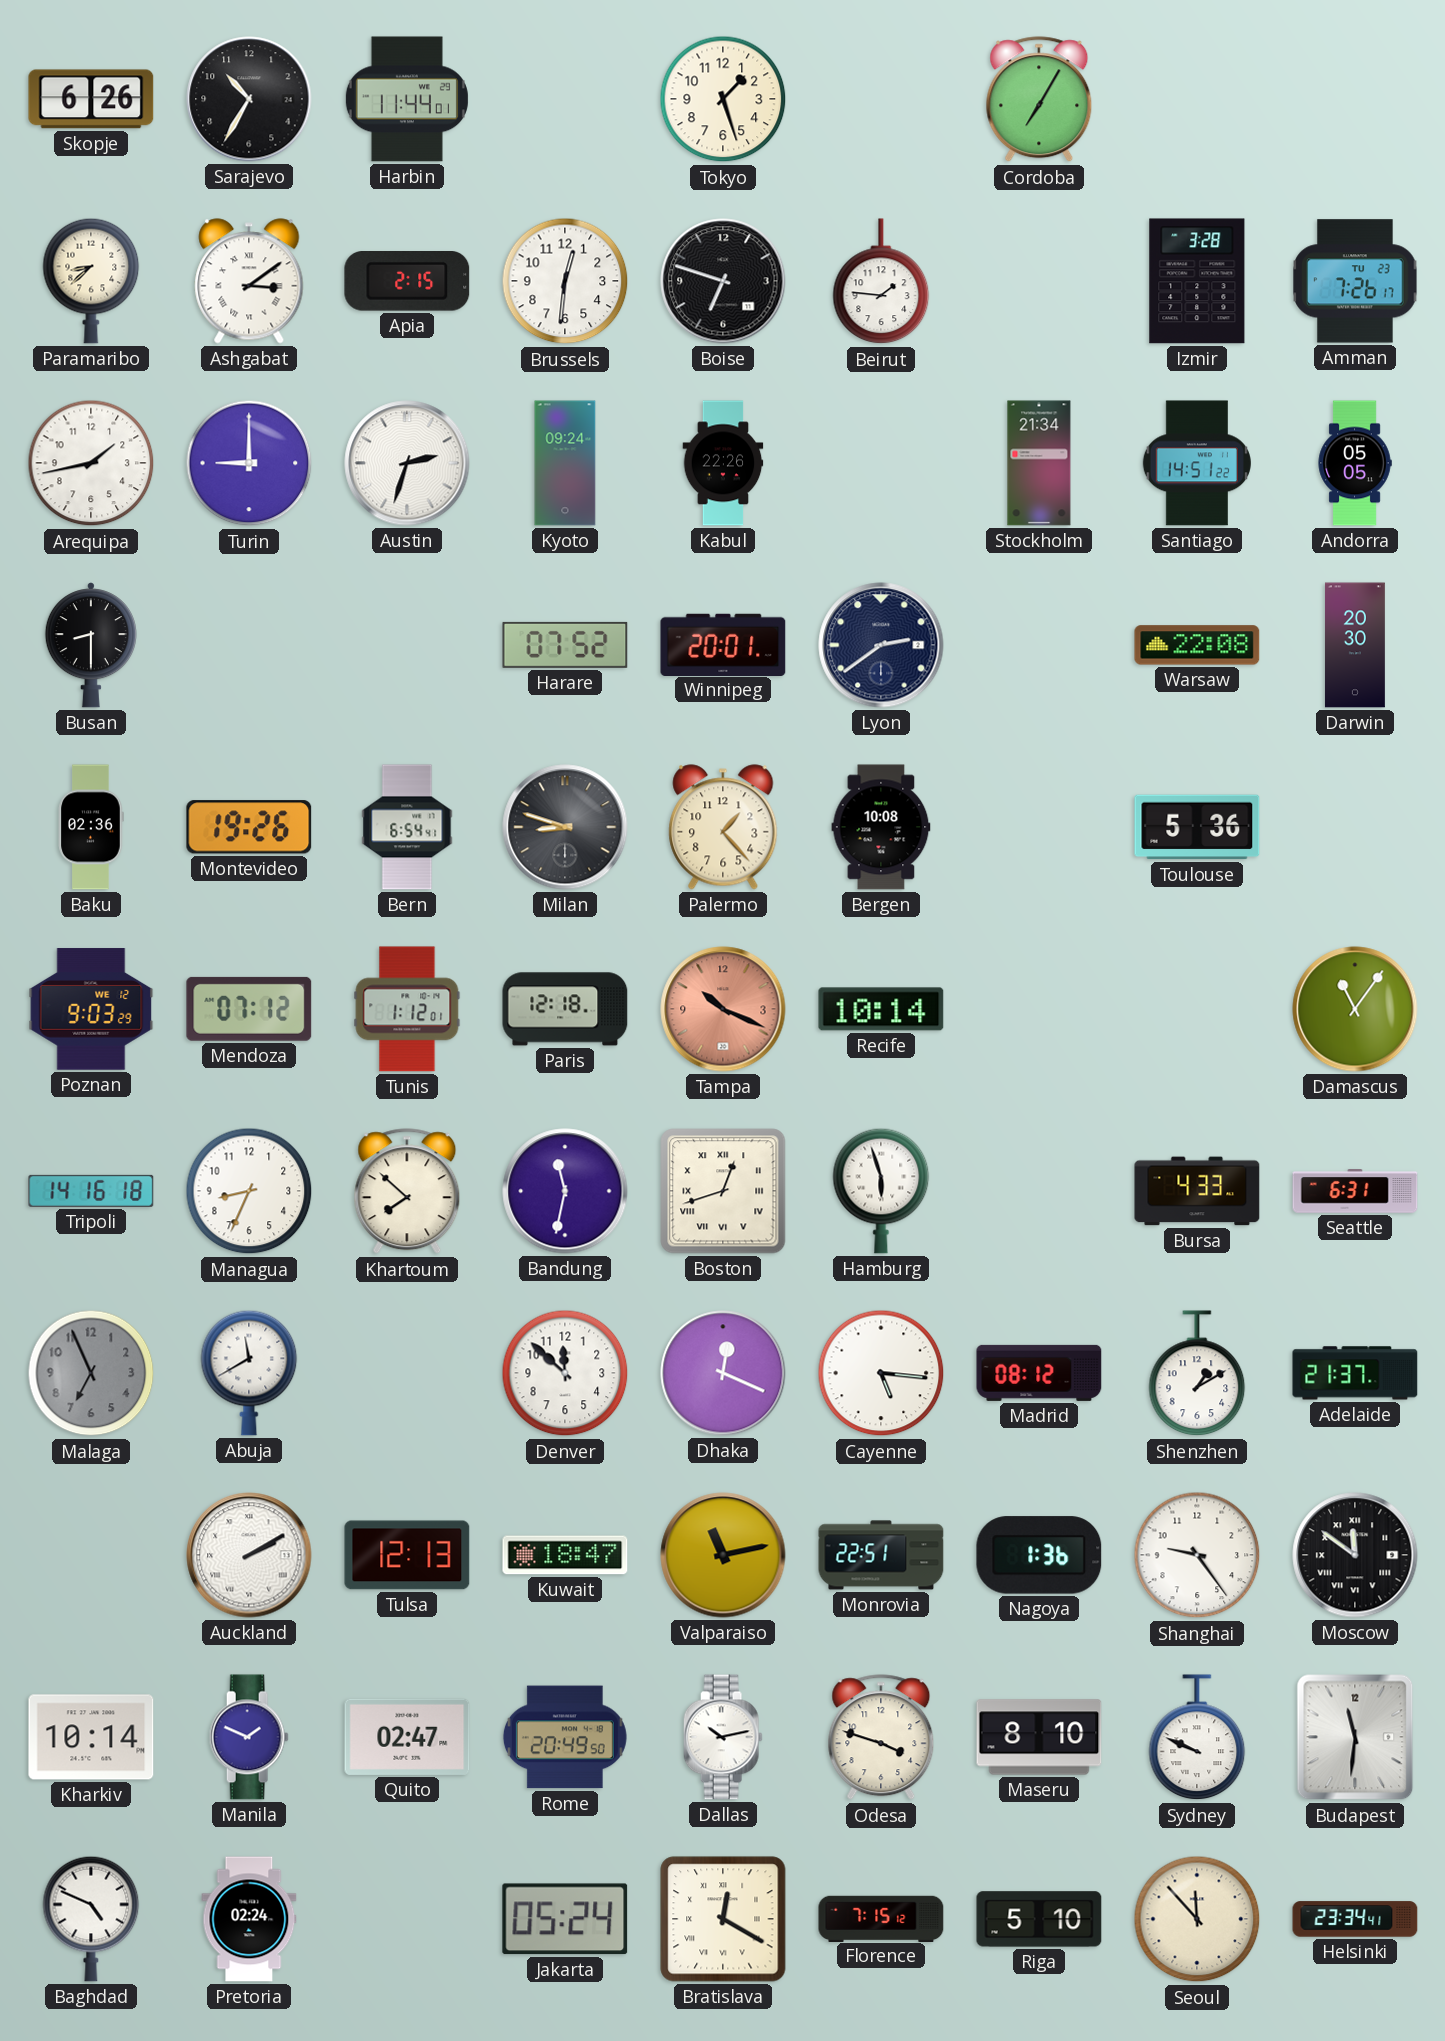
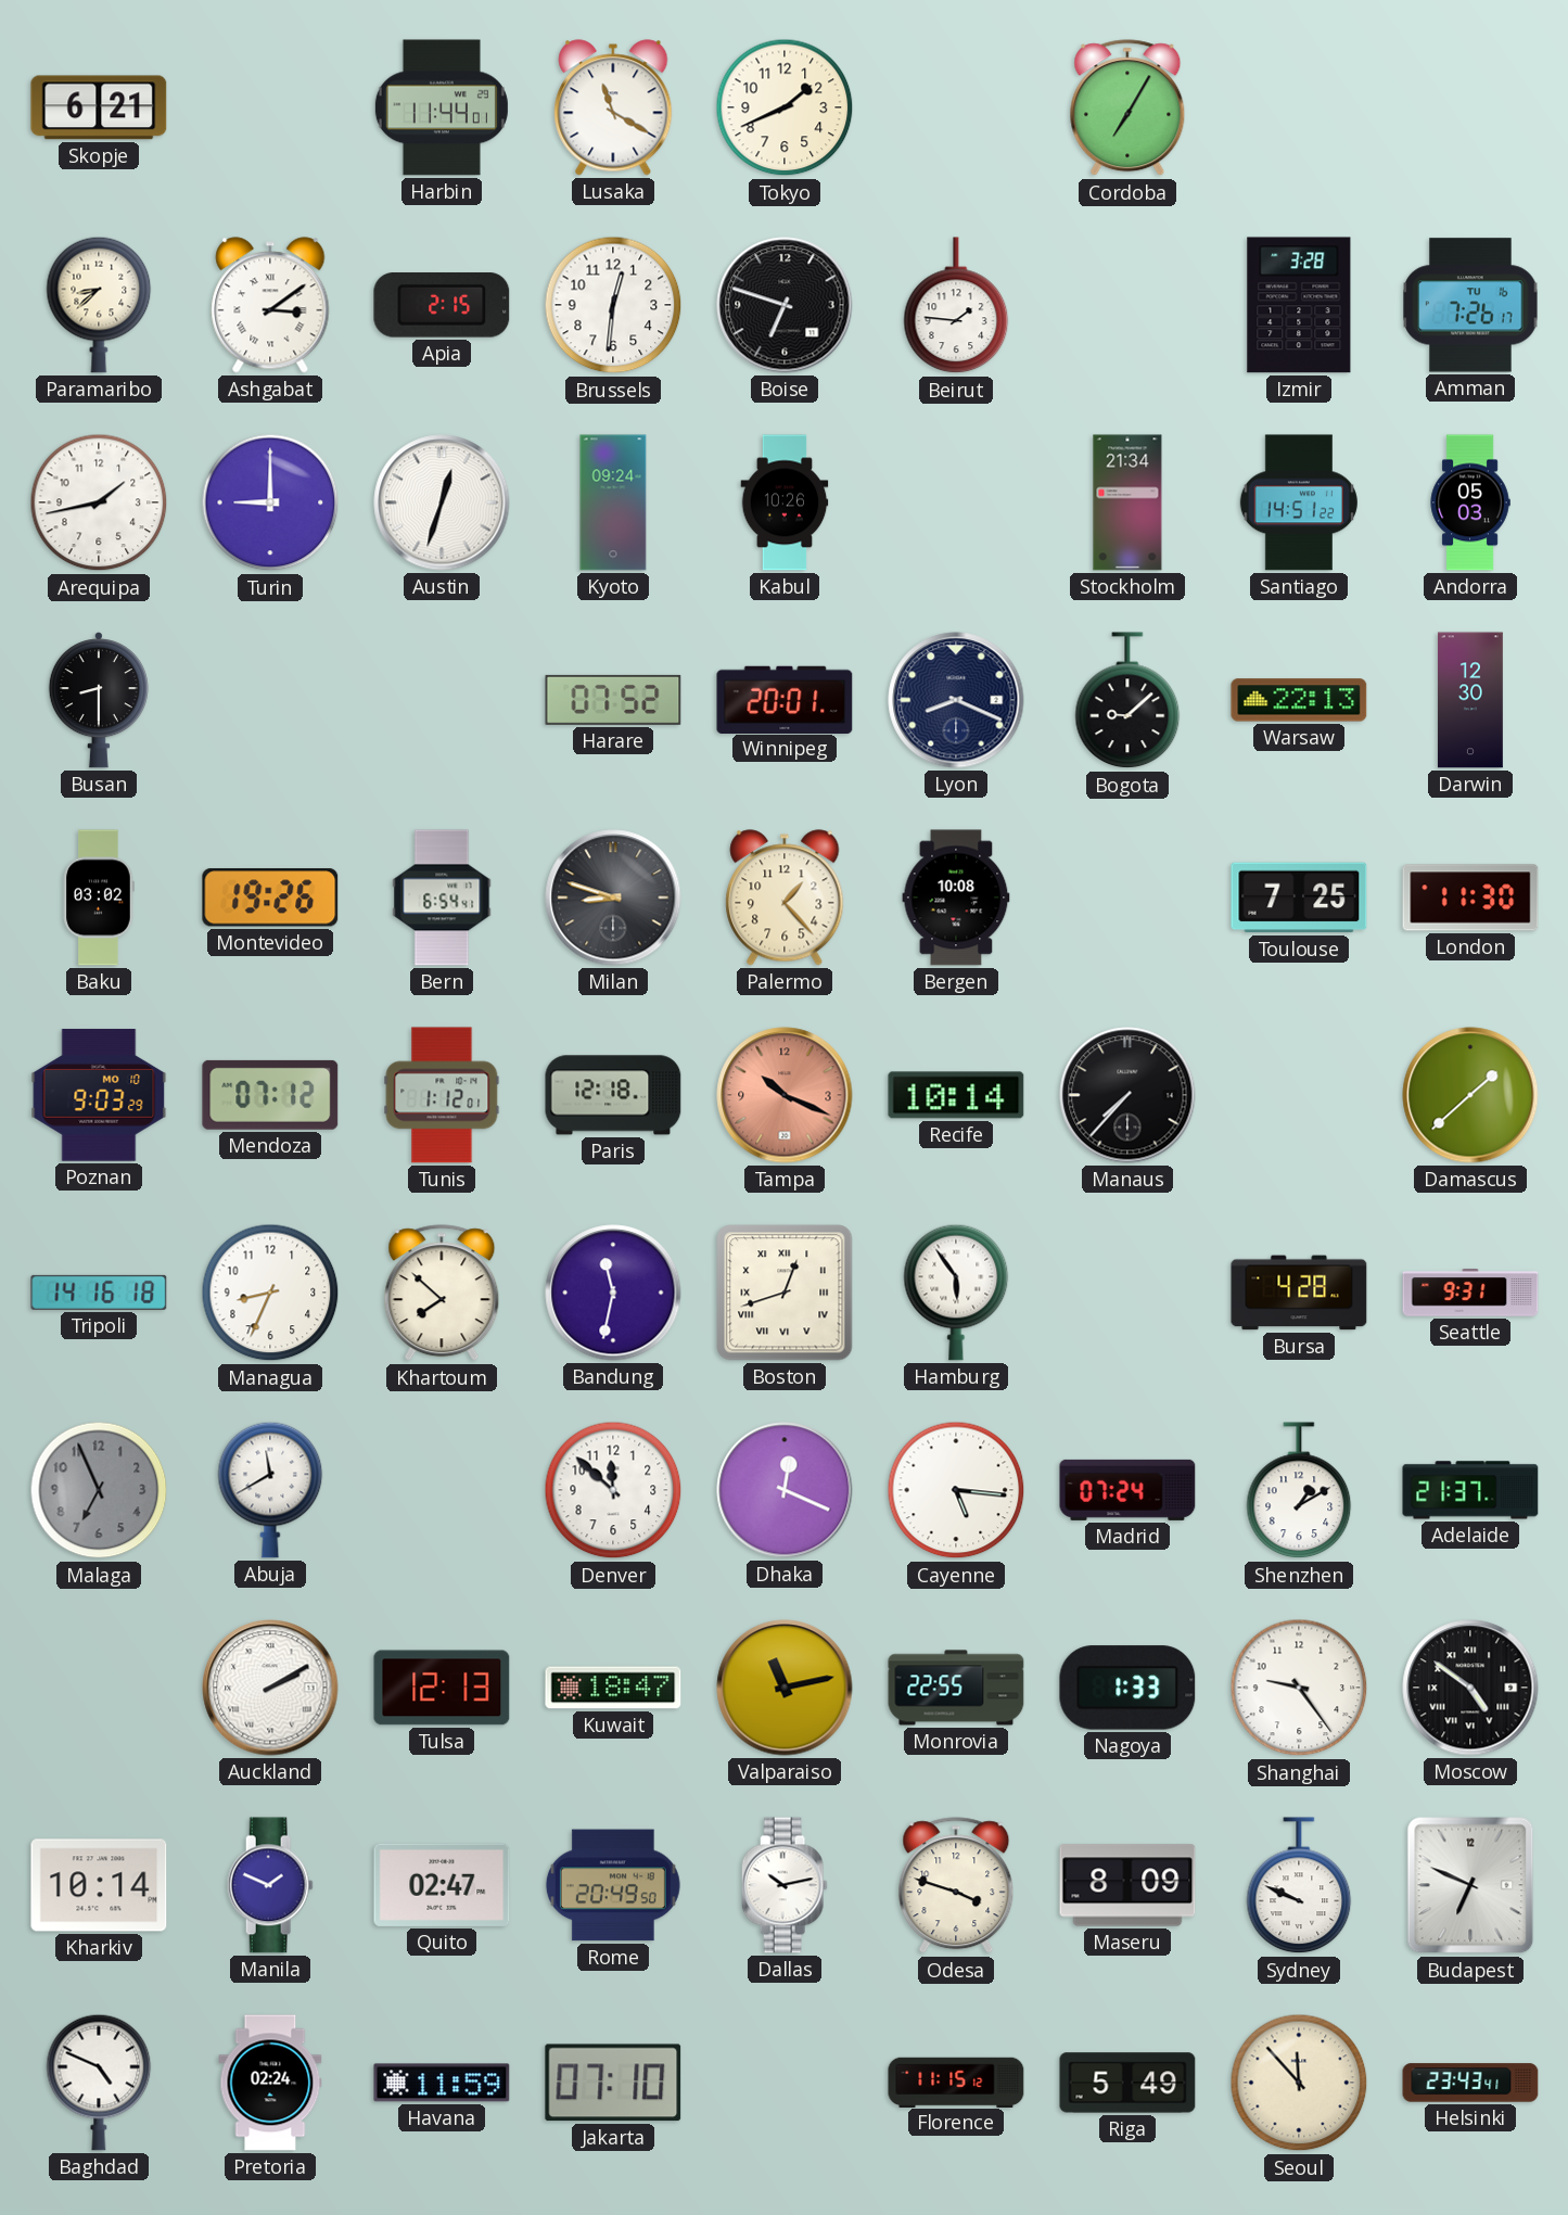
Skopje: 6:26 -> 6:21
Sarajevo: 10:35 -> none
Lusaka: none -> 11:20
Tokyo: 1:27 -> 1:41
Amman date: TU 23 -> TU 16
Austin: 2:33 -> 12:33
Kabul: 22:26 -> 10:26
Andorra: 05:05 -> 05:03
Lyon: 2:39 -> 8:19
Bogota: none -> 9:08
Warsaw: 22:08 -> 22:13
Darwin: 20:30 -> 12:30
Baku: 02:36 -> 03:02
Toulouse: 5:36 -> 7:25
London: none -> 11:30
Poznan date: WE 12 -> MO 10
Manaus: none -> 7:37
Damascus: 11:06 -> 1:38
Hamburg: 5:57 -> 5:54
Bursa: 4:33 -> 4:28
Seattle: 6:31 -> 9:31
Madrid: 08:12 -> 07:24
Monrovia: 22:51 -> 22:55
Nagoya: 1:36 -> 1:33
Moscow: 11:51 -> 4:51
Maseru: 8:10 -> 8:09
Budapest: 11:31 -> 6:49
Havana: none -> 11:59
Jakarta: 05:24 -> 07:10
Bratislava: 12:20 -> none
Florence: 7:15 -> 11:15
Riga: 5:10 -> 5:49
Helsinki: 23:34 -> 23:43
